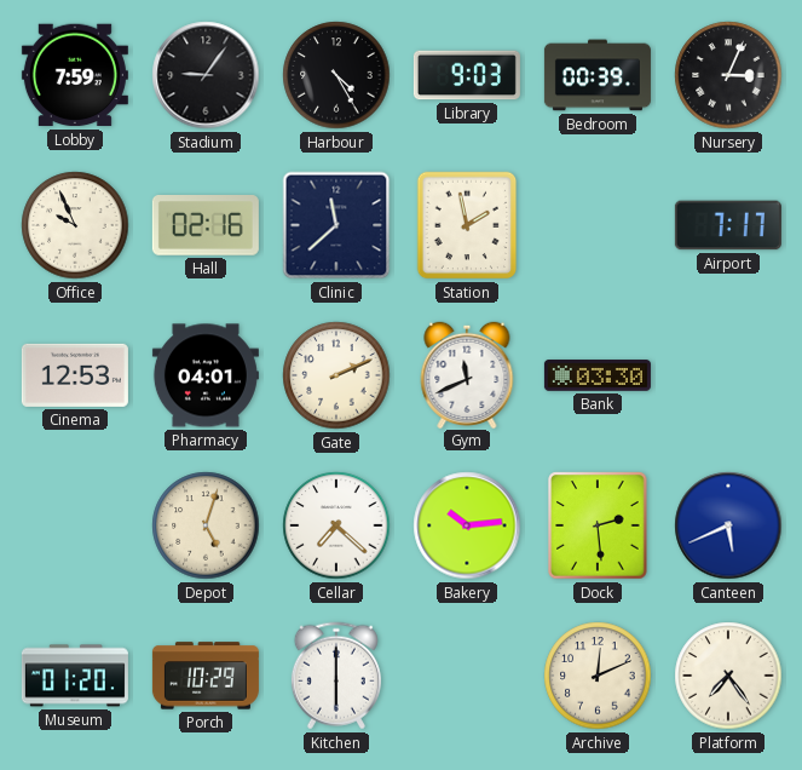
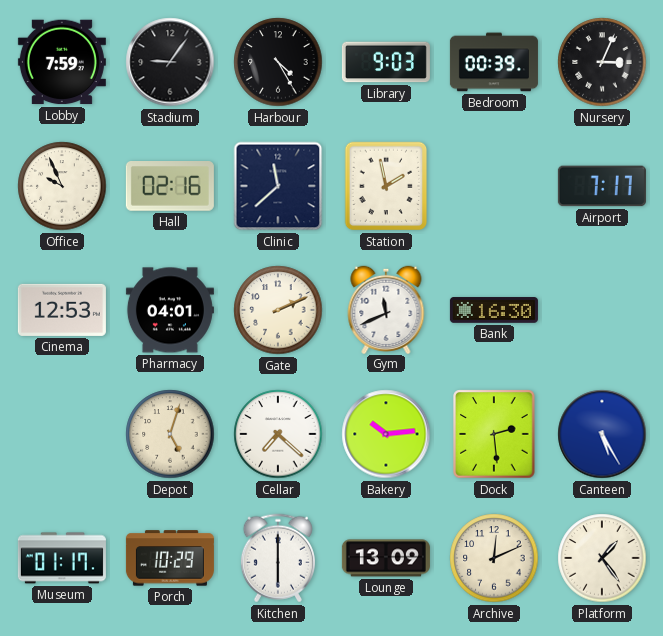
Bank: 03:30 -> 16:30
Canteen: 5:41 -> 5:25
Museum: 01:20 -> 01:17
Lounge: none -> 13:09
Platform: 7:24 -> 1:24
